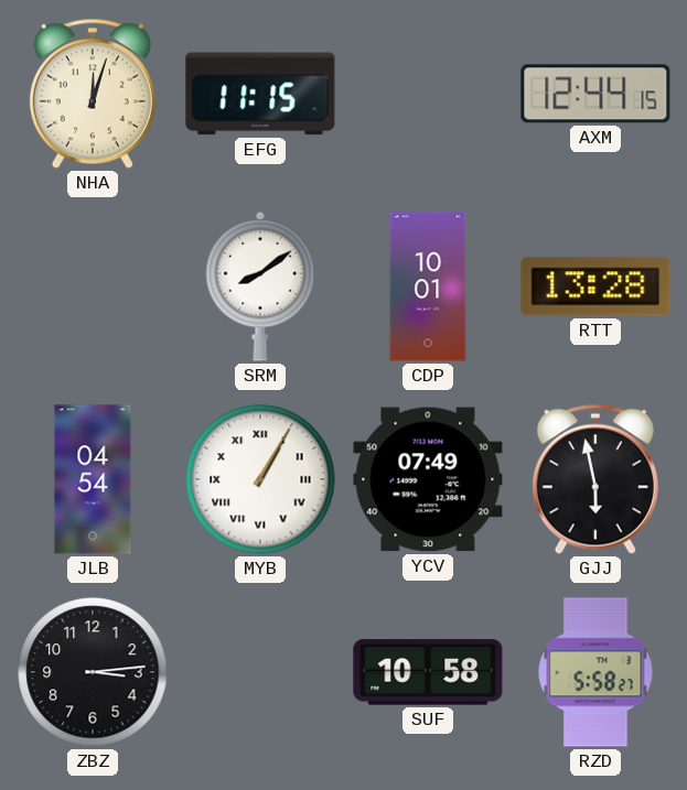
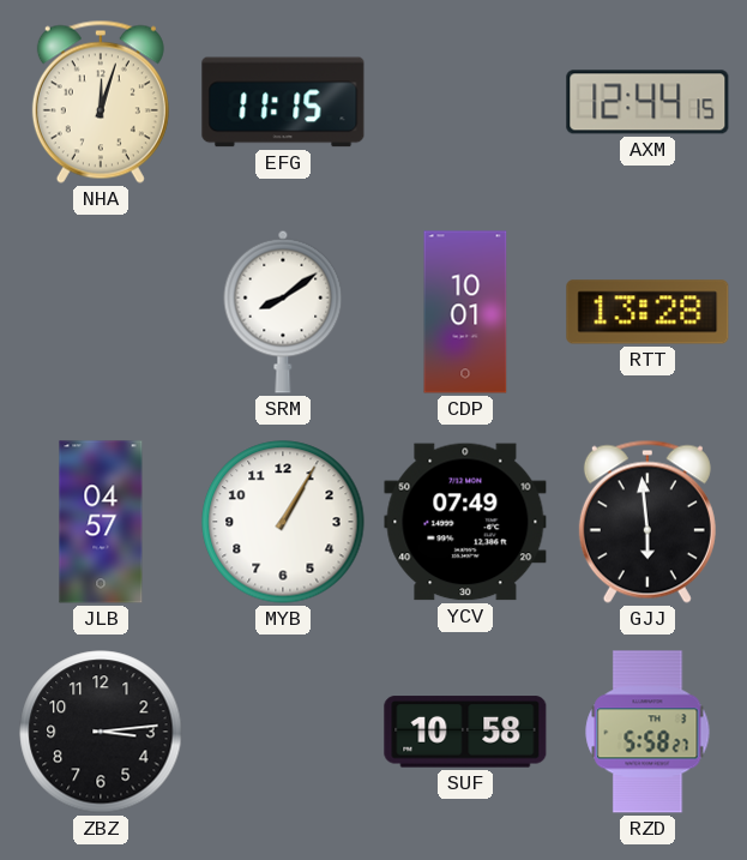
JLB: 04:54 -> 04:57
MYB numerals: Roman -> Arabic
GJJ: 5:58 -> 5:59
